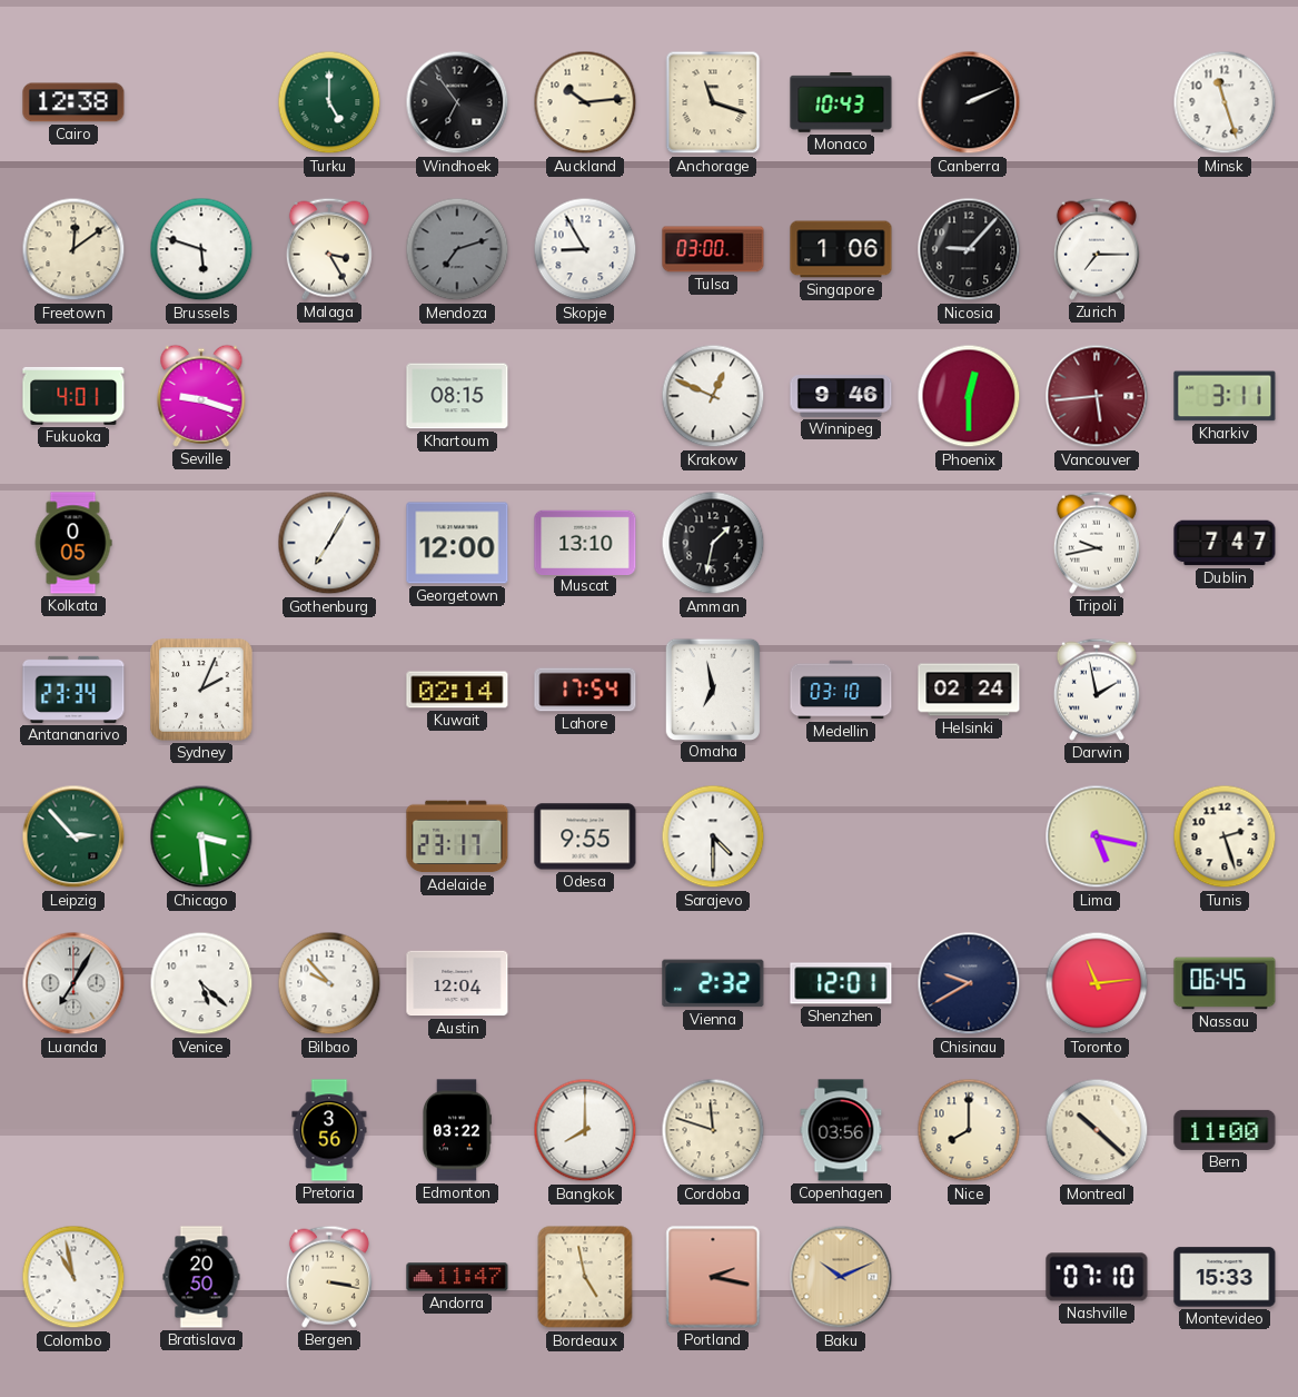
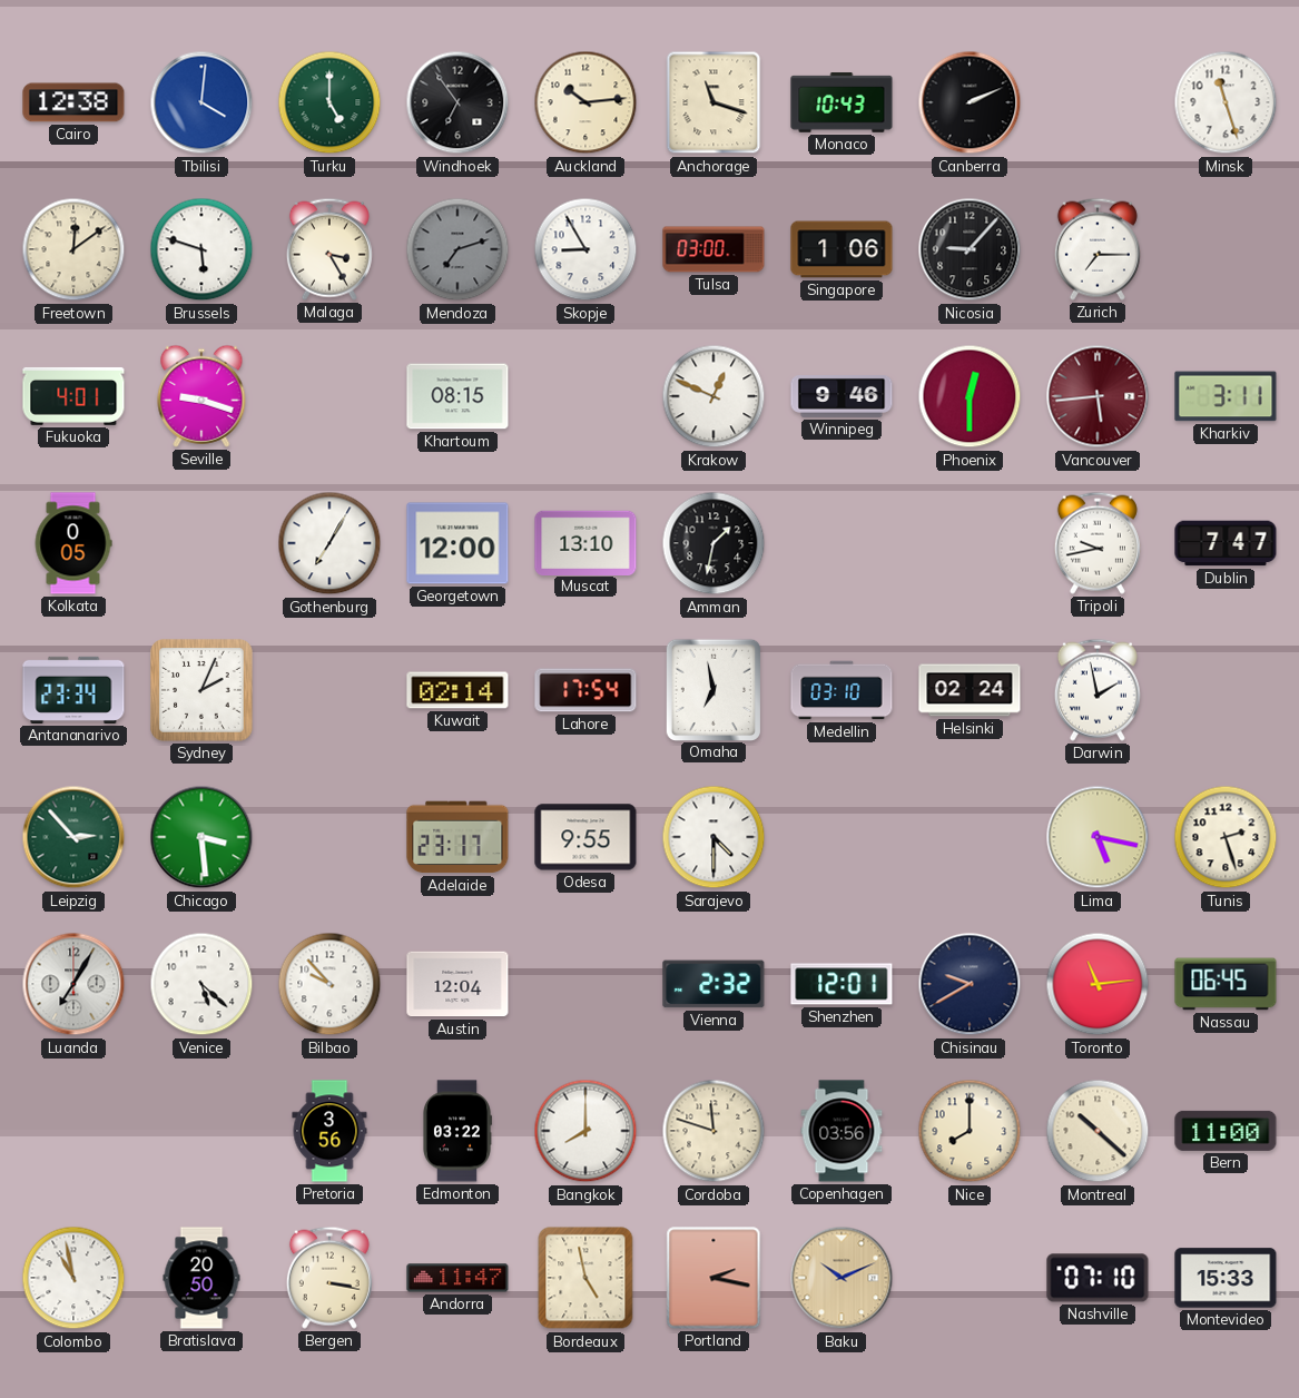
Tbilisi: none -> 4:01
